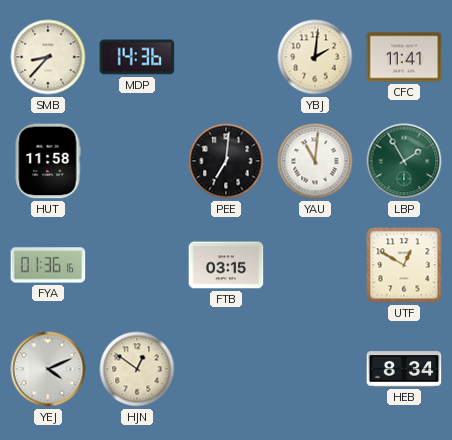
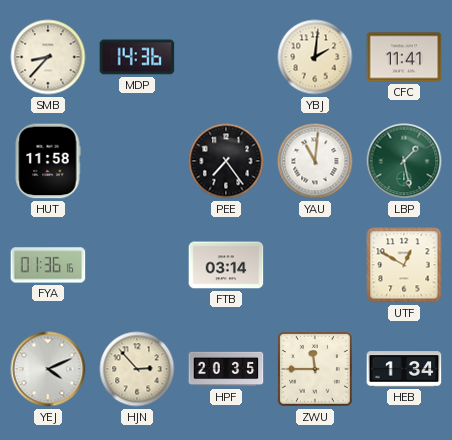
PEE: 7:01 -> 7:24
LBP: 1:55 -> 1:28
FTB: 03:15 -> 03:14
HJN: 12:51 -> 2:53
HPF: none -> 20:35
ZWU: none -> 11:45
HEB: 8:34 -> 1:34
